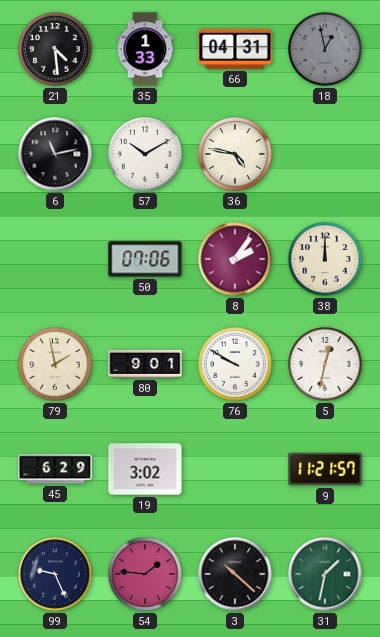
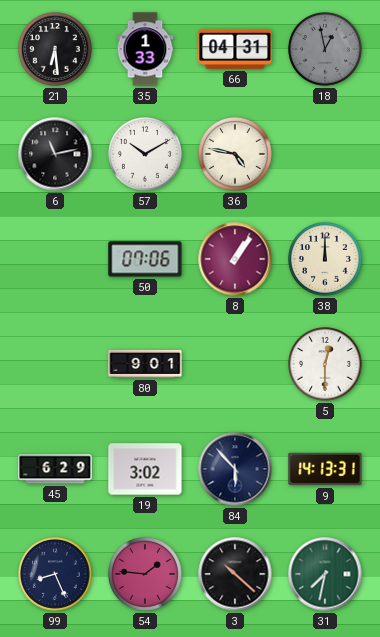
21: 4:29 -> 6:29
8: 2:06 -> 1:06
79: 1:58 -> none
76: 9:50 -> none
5: 12:32 -> 12:30
84: none -> 5:53
9: 11:21 -> 14:13
99: 9:26 -> 8:26
31: 1:32 -> 7:32
